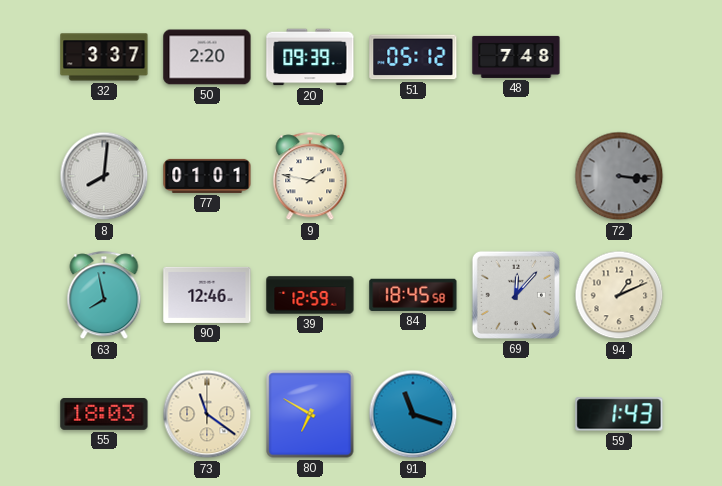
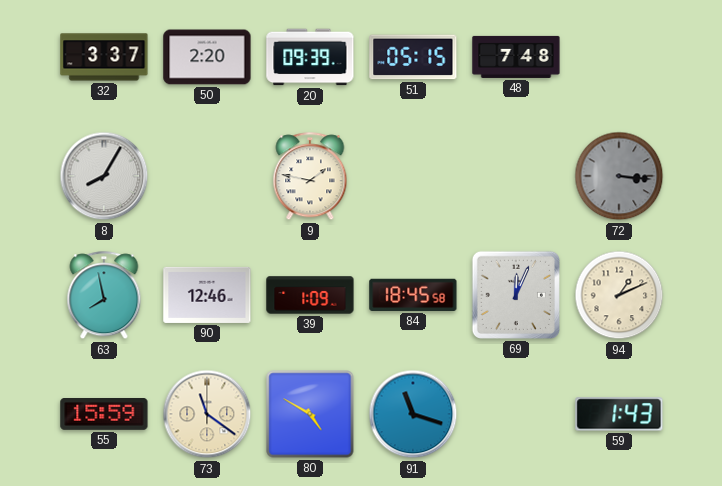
51: 05:12 -> 05:15
8: 8:01 -> 8:05
77: 01:01 -> none
39: 12:59 -> 1:09
69: 12:07 -> 12:04
55: 18:03 -> 15:59
80: 6:50 -> 4:50
